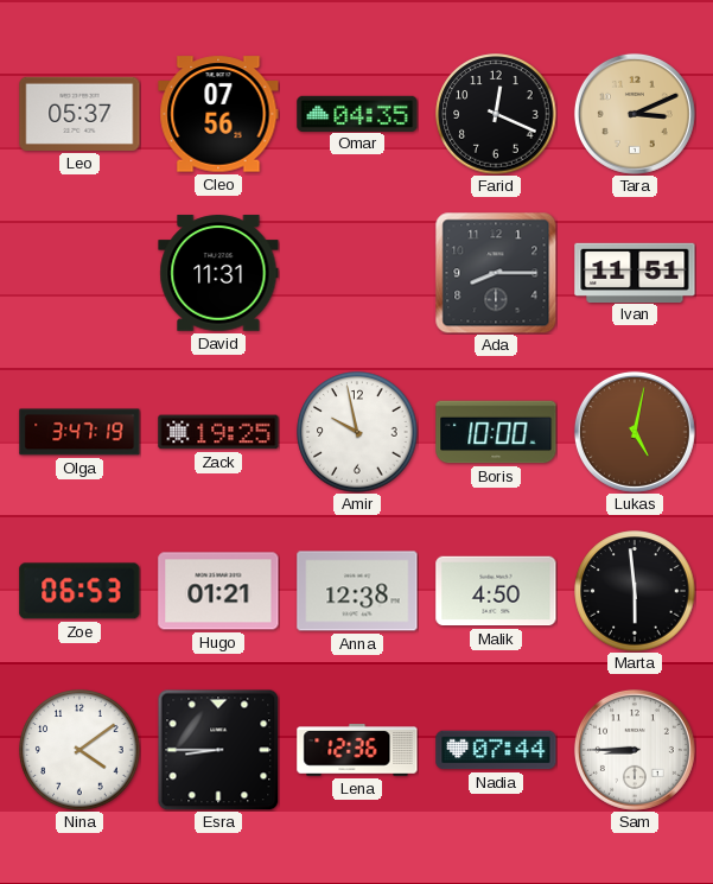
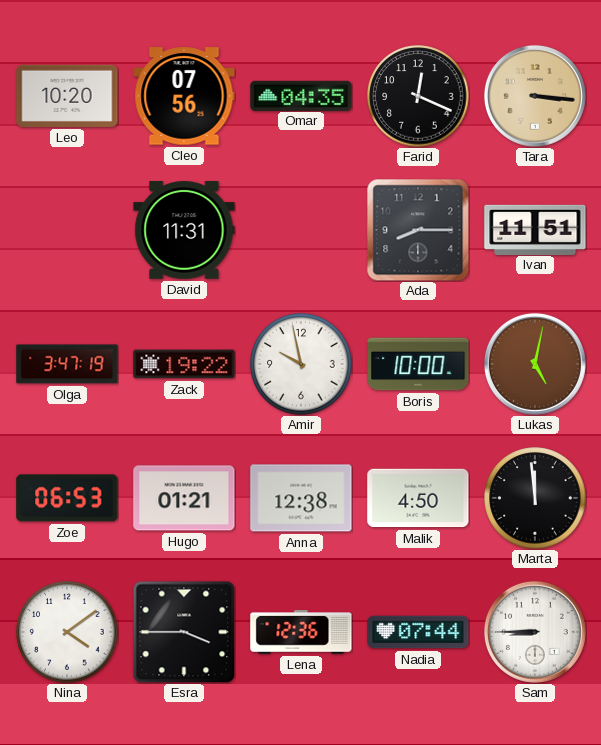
Leo: 05:37 -> 10:20
Tara: 3:11 -> 3:16
Zack: 19:25 -> 19:22
Marta: 5:59 -> 11:59
Esra: 8:45 -> 3:45
